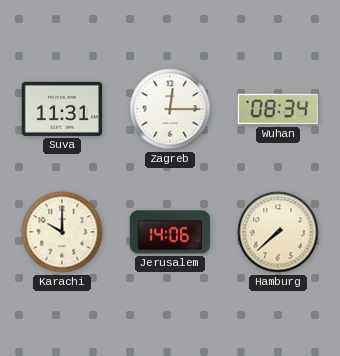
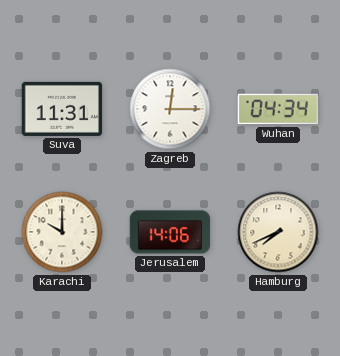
Wuhan: 08:34 -> 04:34
Hamburg: 7:38 -> 7:41
